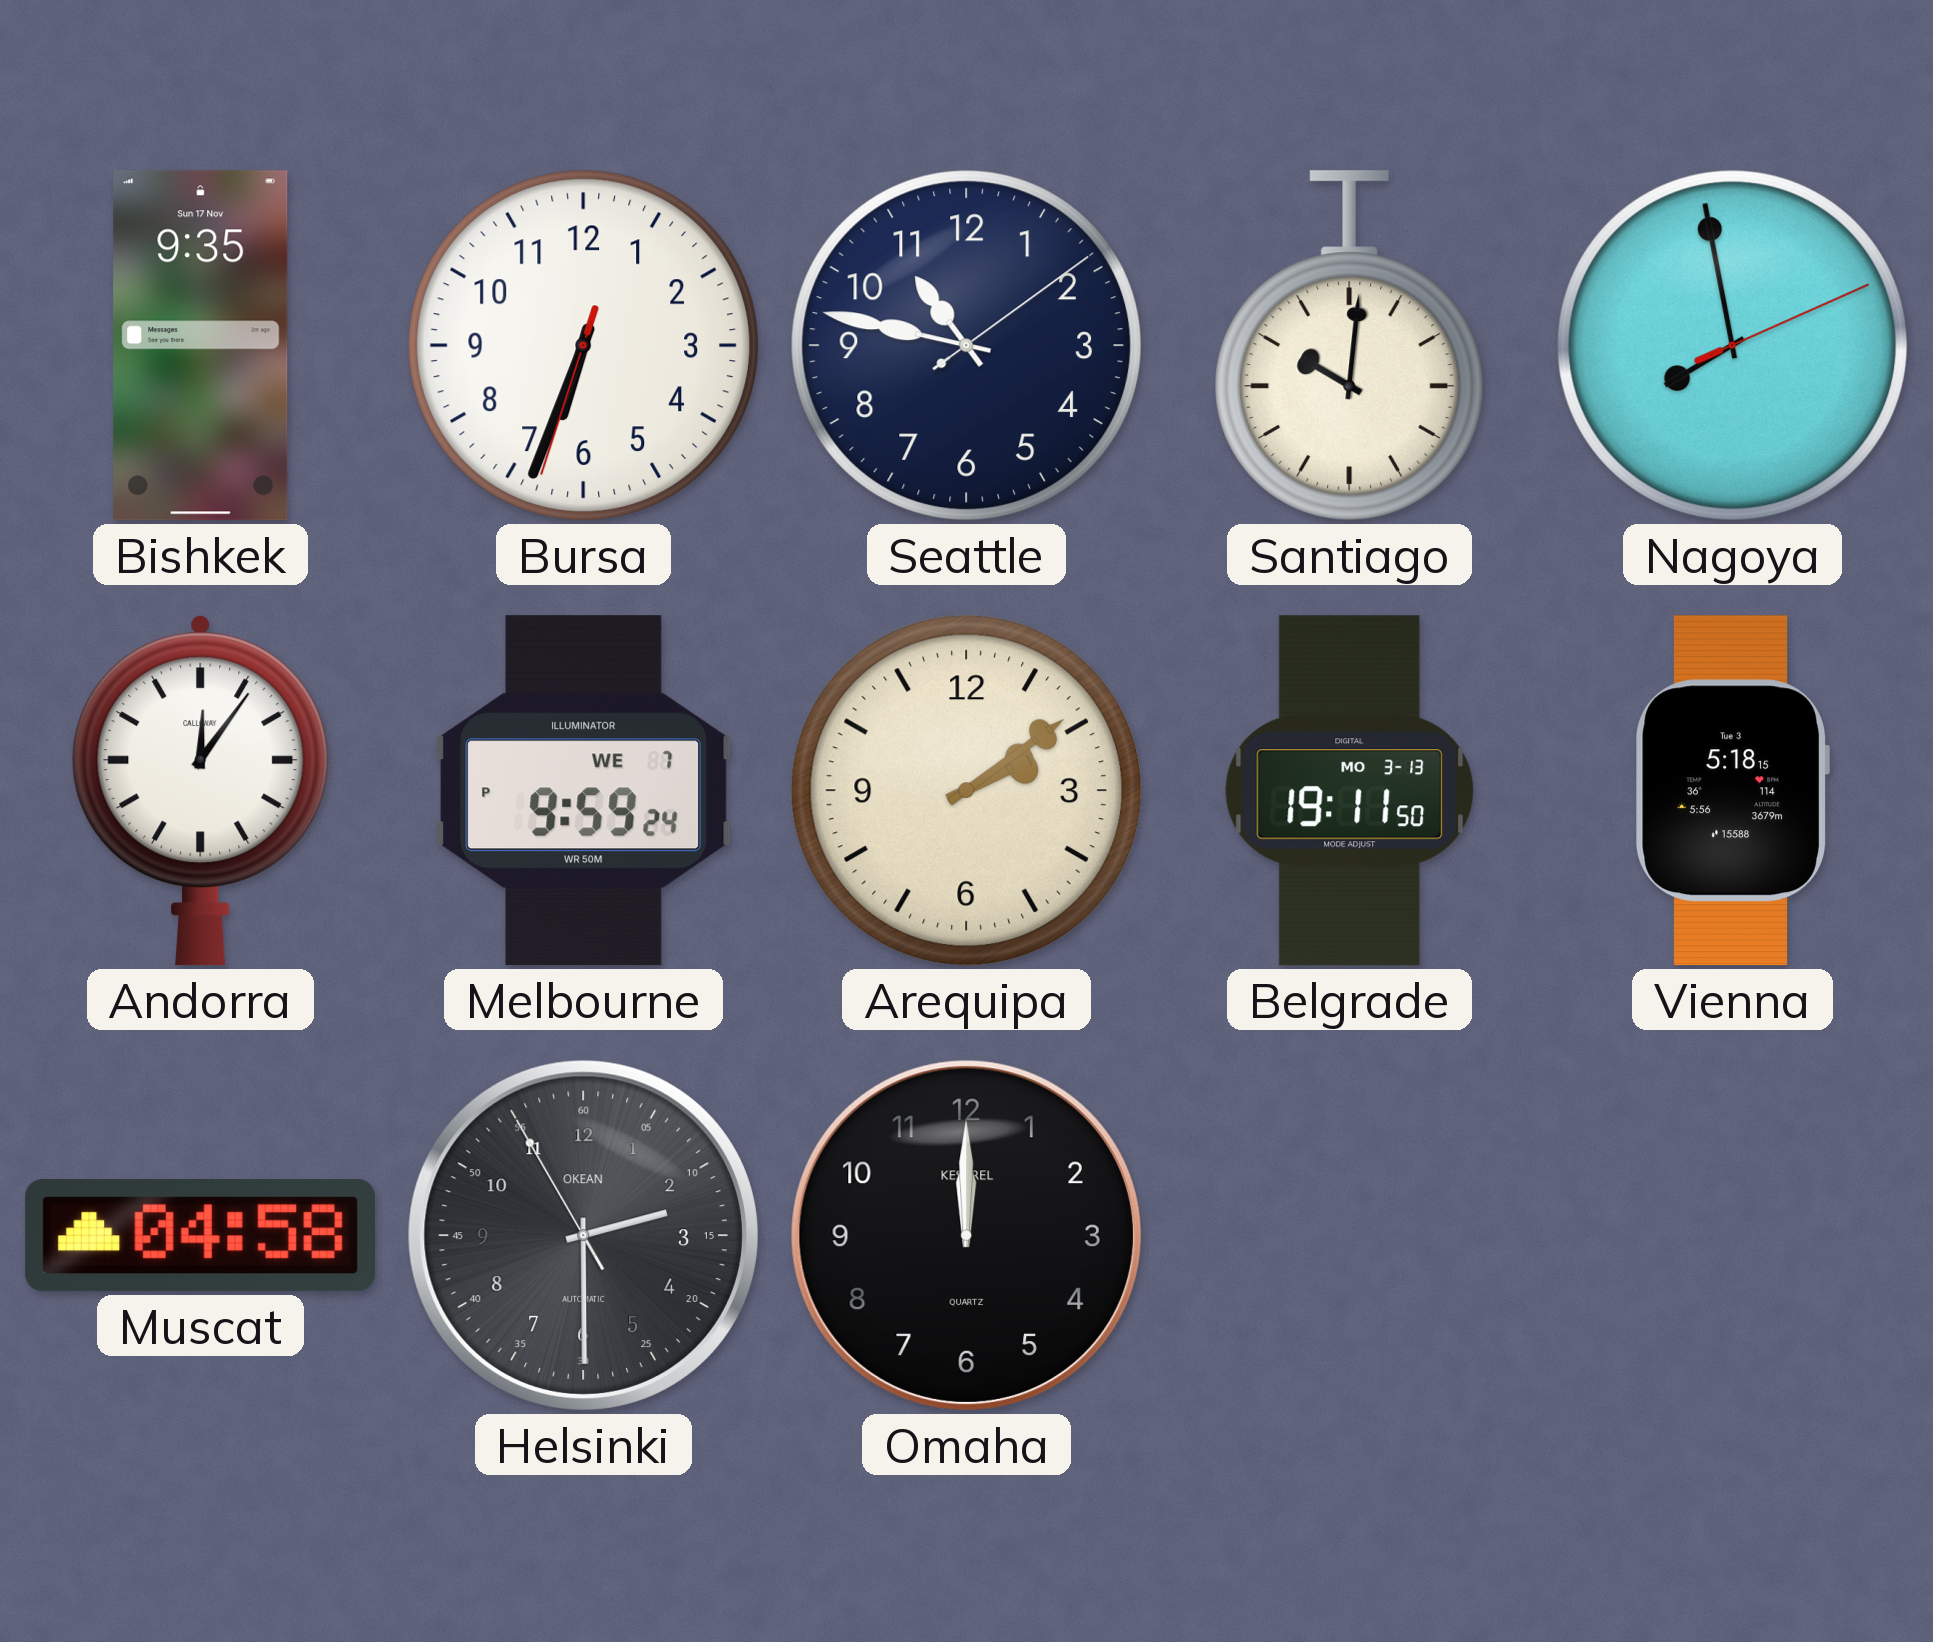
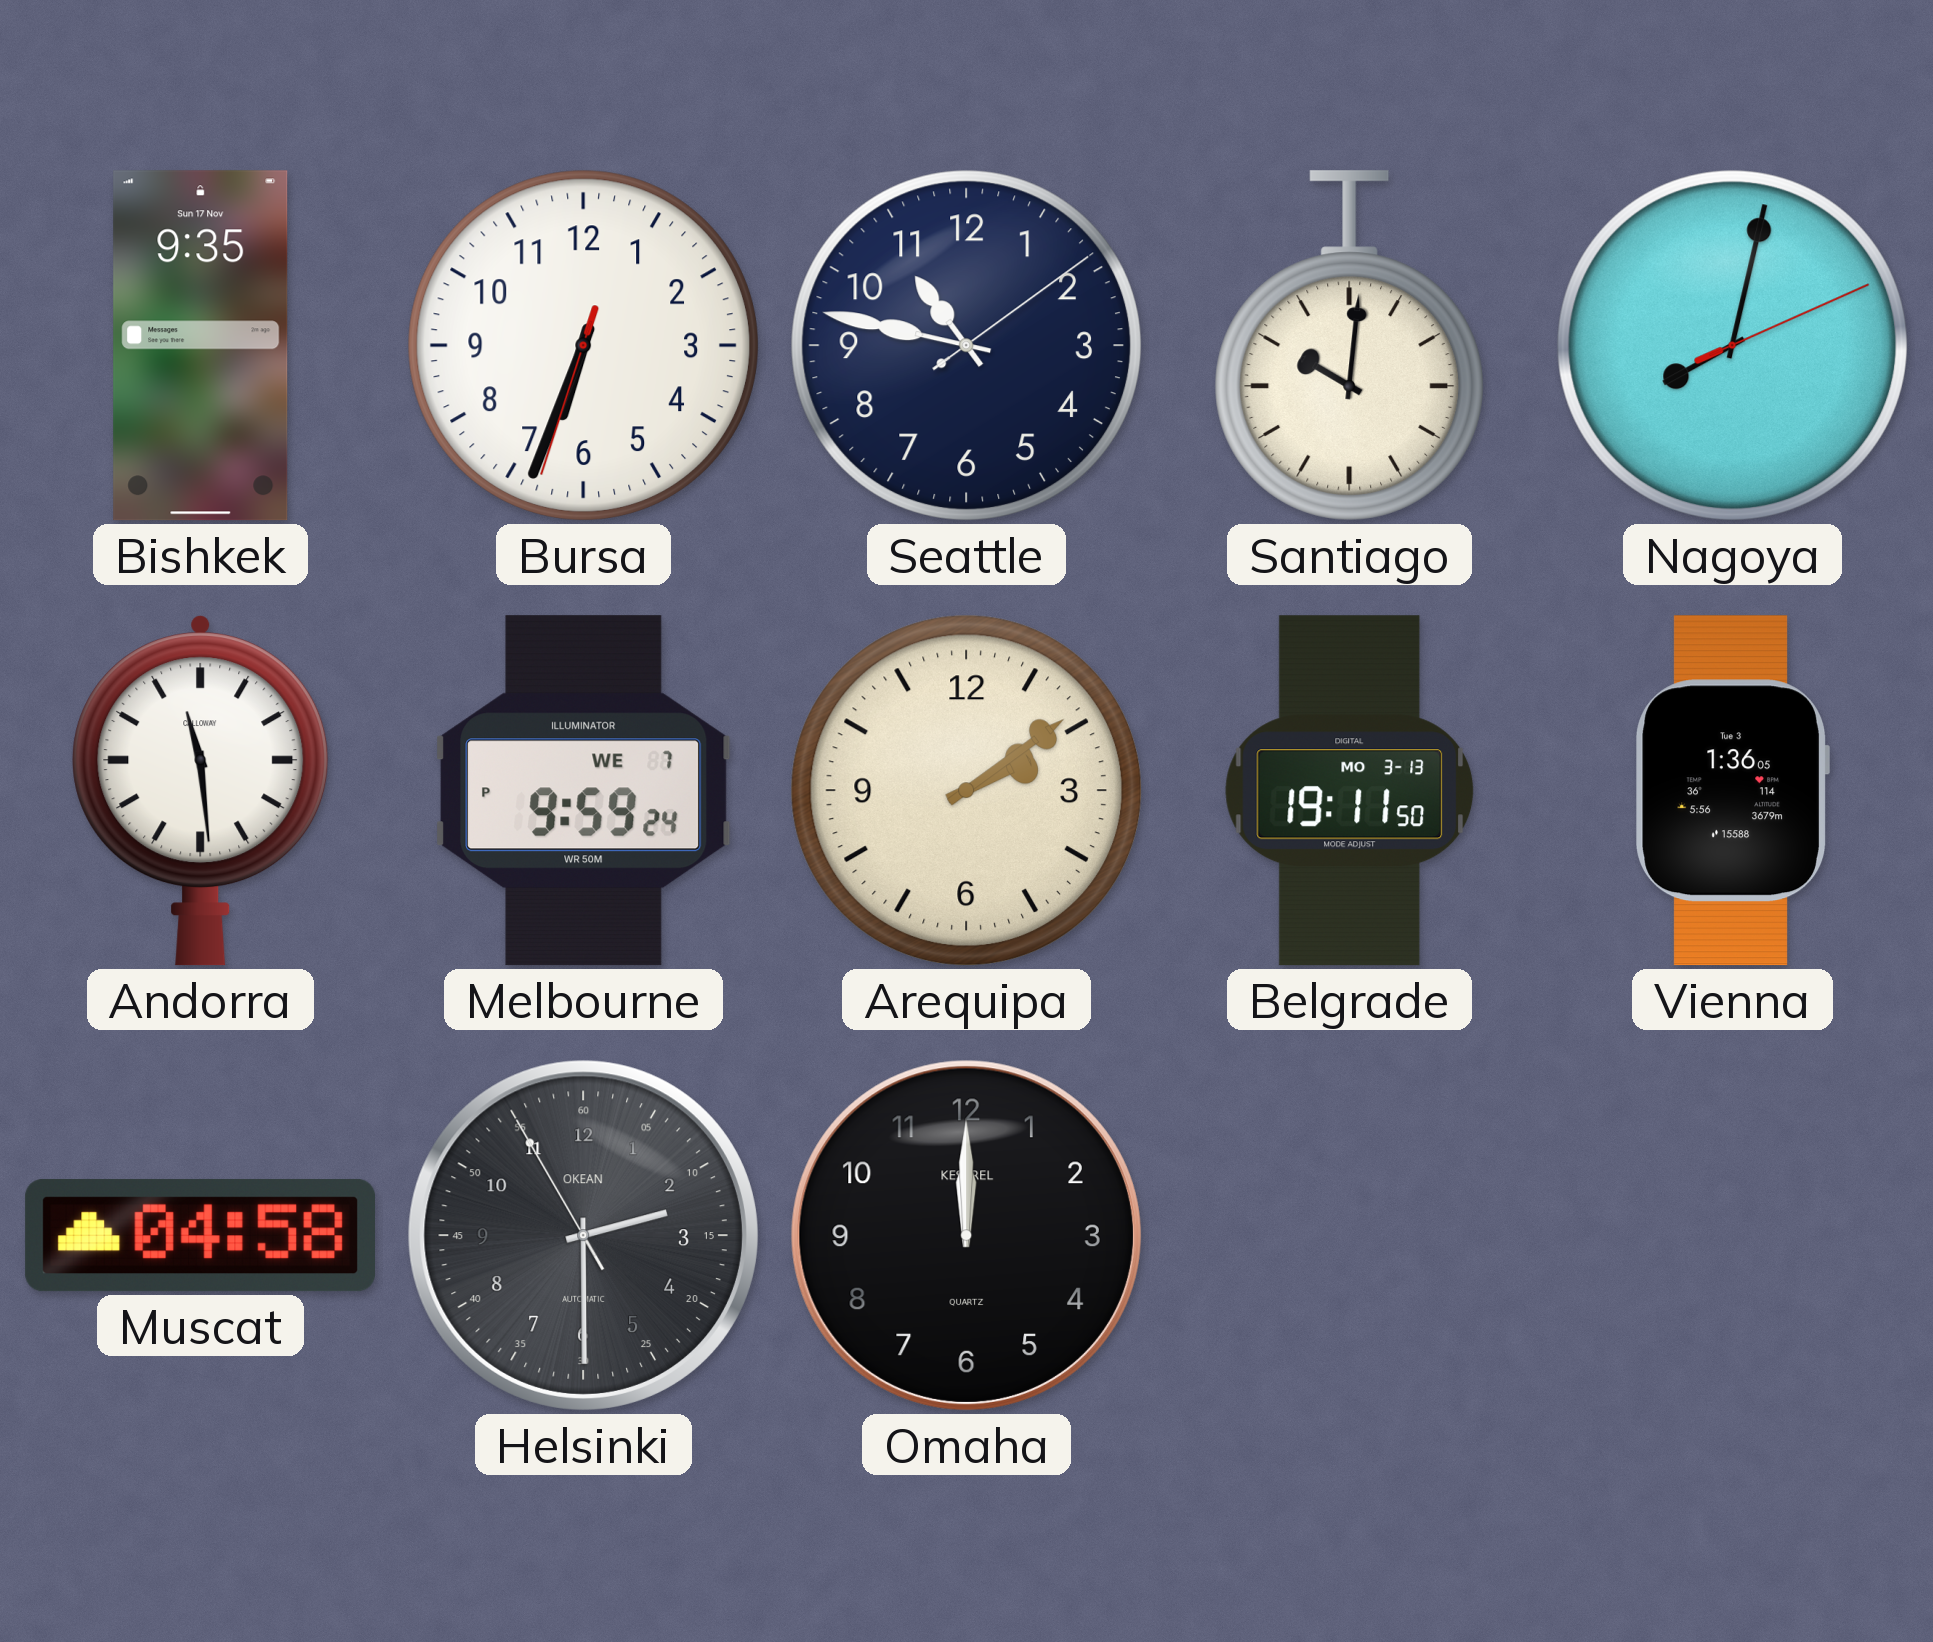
Nagoya: 7:58 -> 8:02
Andorra: 12:06 -> 11:29
Vienna: 5:18 -> 1:36
